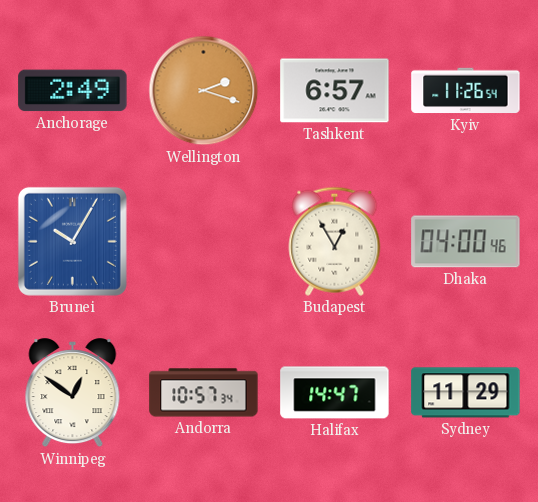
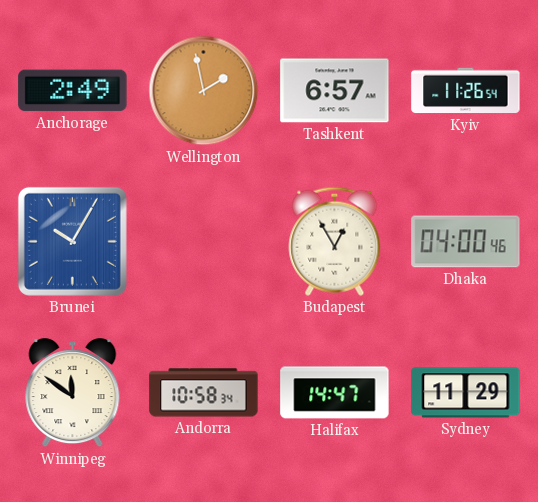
Wellington: 2:18 -> 1:58
Winnipeg: 12:51 -> 11:51
Andorra: 10:57 -> 10:58
